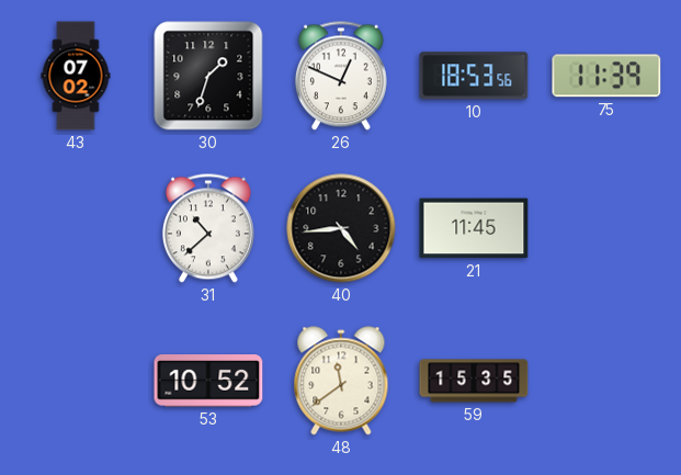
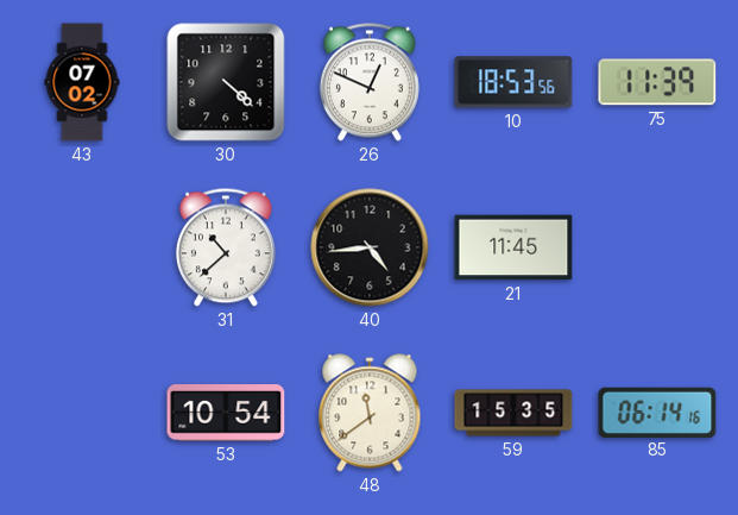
30: 1:33 -> 4:22
53: 10:52 -> 10:54
85: none -> 06:14
